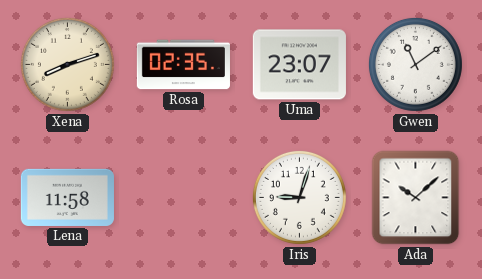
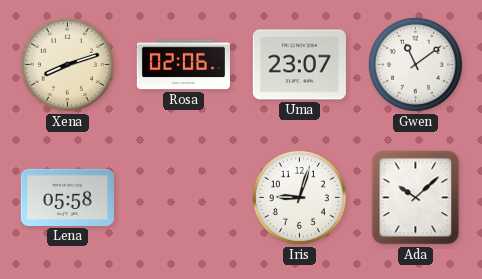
Rosa: 02:35 -> 02:06
Lena: 11:58 -> 05:58
